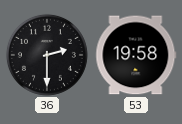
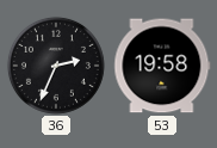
36: 2:30 -> 2:34
